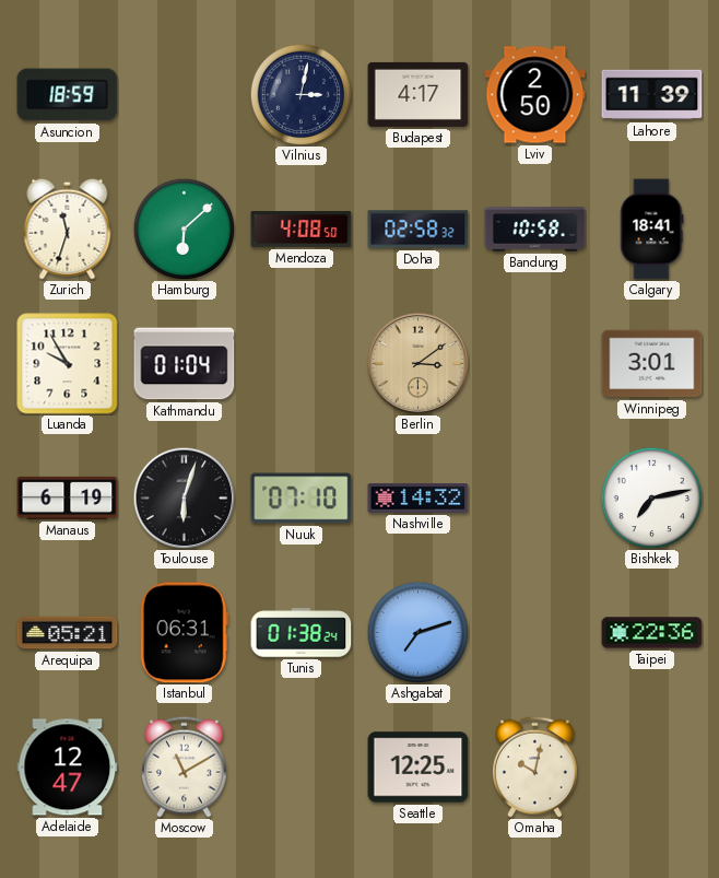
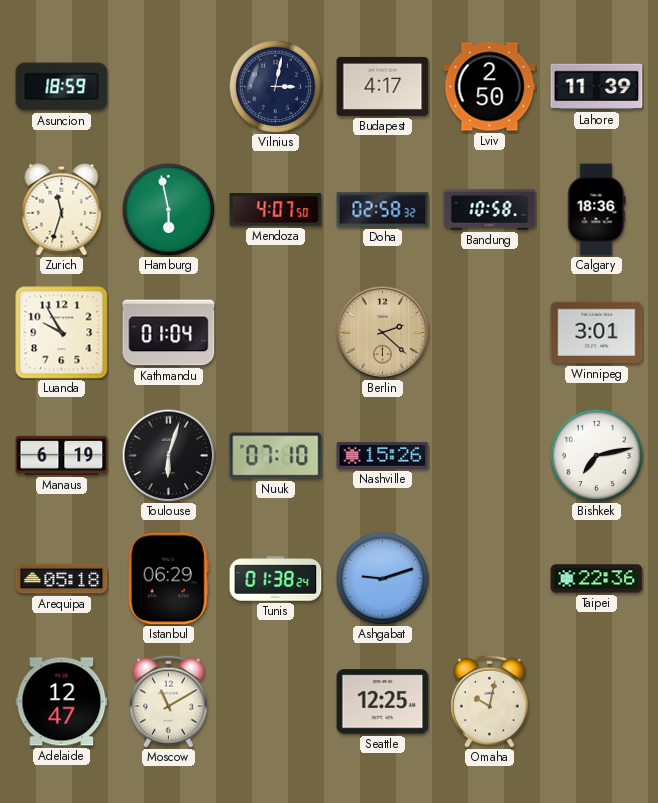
Hamburg: 6:08 -> 5:58
Mendoza: 4:08 -> 4:07
Calgary: 18:41 -> 18:36
Berlin: 3:09 -> 2:22
Nashville: 14:32 -> 15:26
Arequipa: 05:21 -> 05:18
Istanbul: 06:31 -> 06:29
Ashgabat: 7:12 -> 9:12
